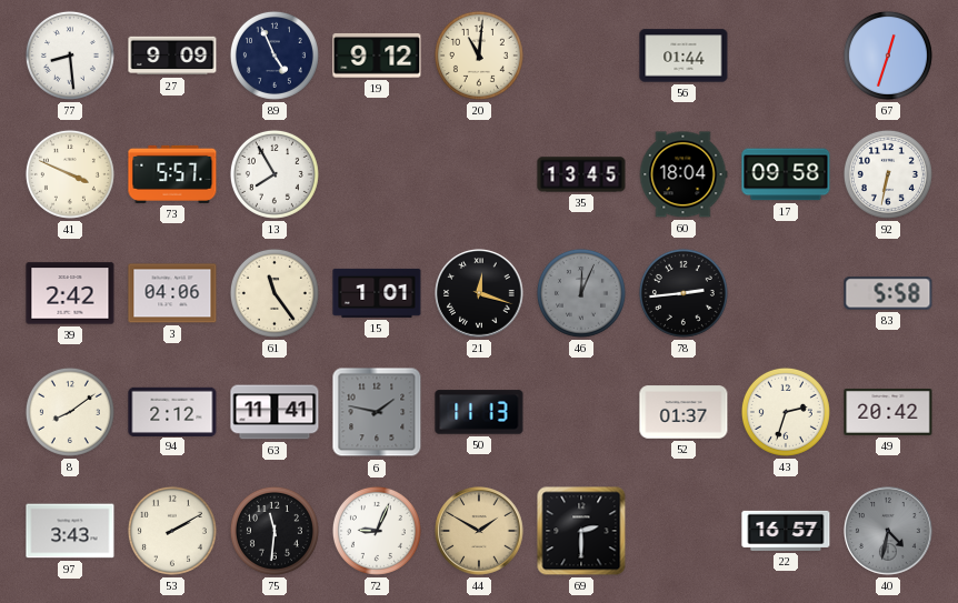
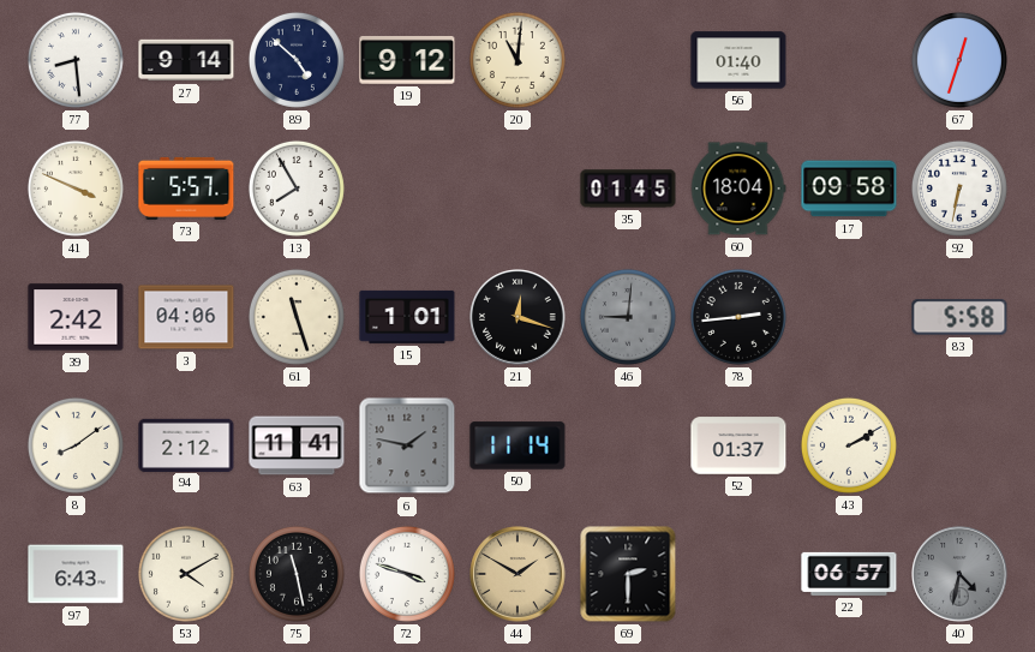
27: 9:09 -> 9:14
89: 4:56 -> 4:52
56: 01:44 -> 01:40
35: 13:45 -> 01:45
61: 11:24 -> 11:27
46: 12:04 -> 9:01
50: 11:13 -> 11:14
43: 2:33 -> 2:10
49: 20:42 -> none
97: 3:43 -> 6:43
53: 2:10 -> 4:10
75: 11:31 -> 11:28
72: 9:04 -> 3:48
22: 16:57 -> 06:57
